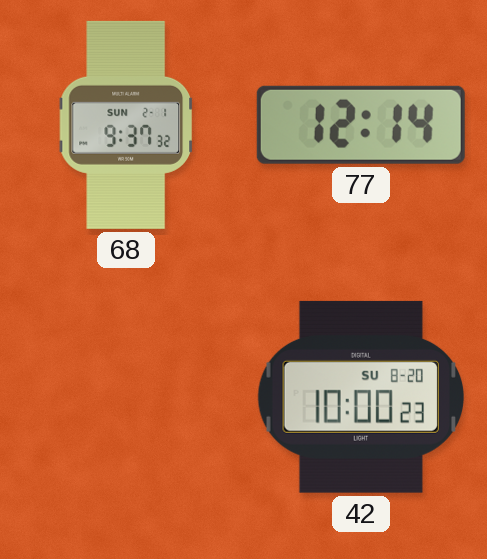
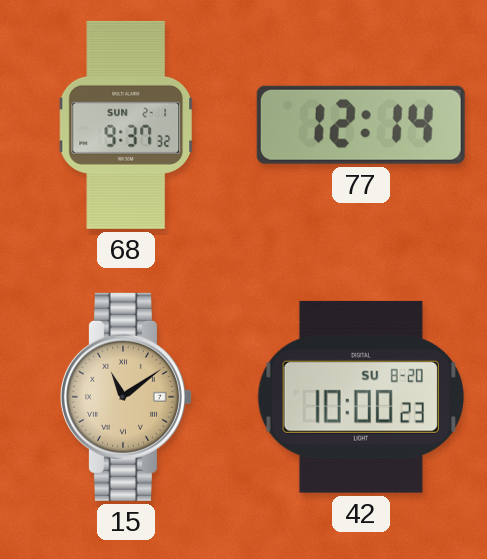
15: none -> 11:09
